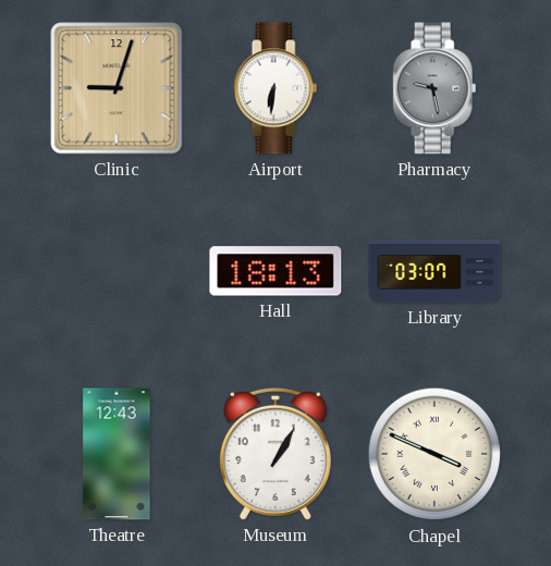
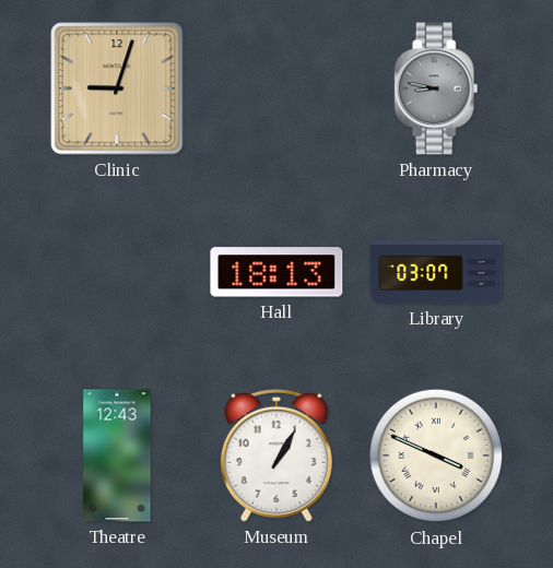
Airport: 6:31 -> none
Pharmacy: 9:28 -> 8:47
